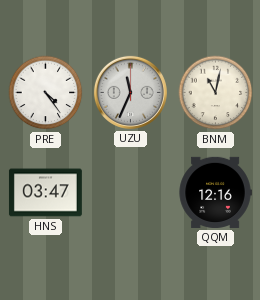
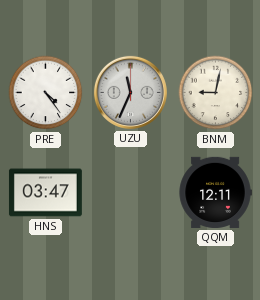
BNM: 11:02 -> 9:02
QQM: 12:16 -> 12:11
